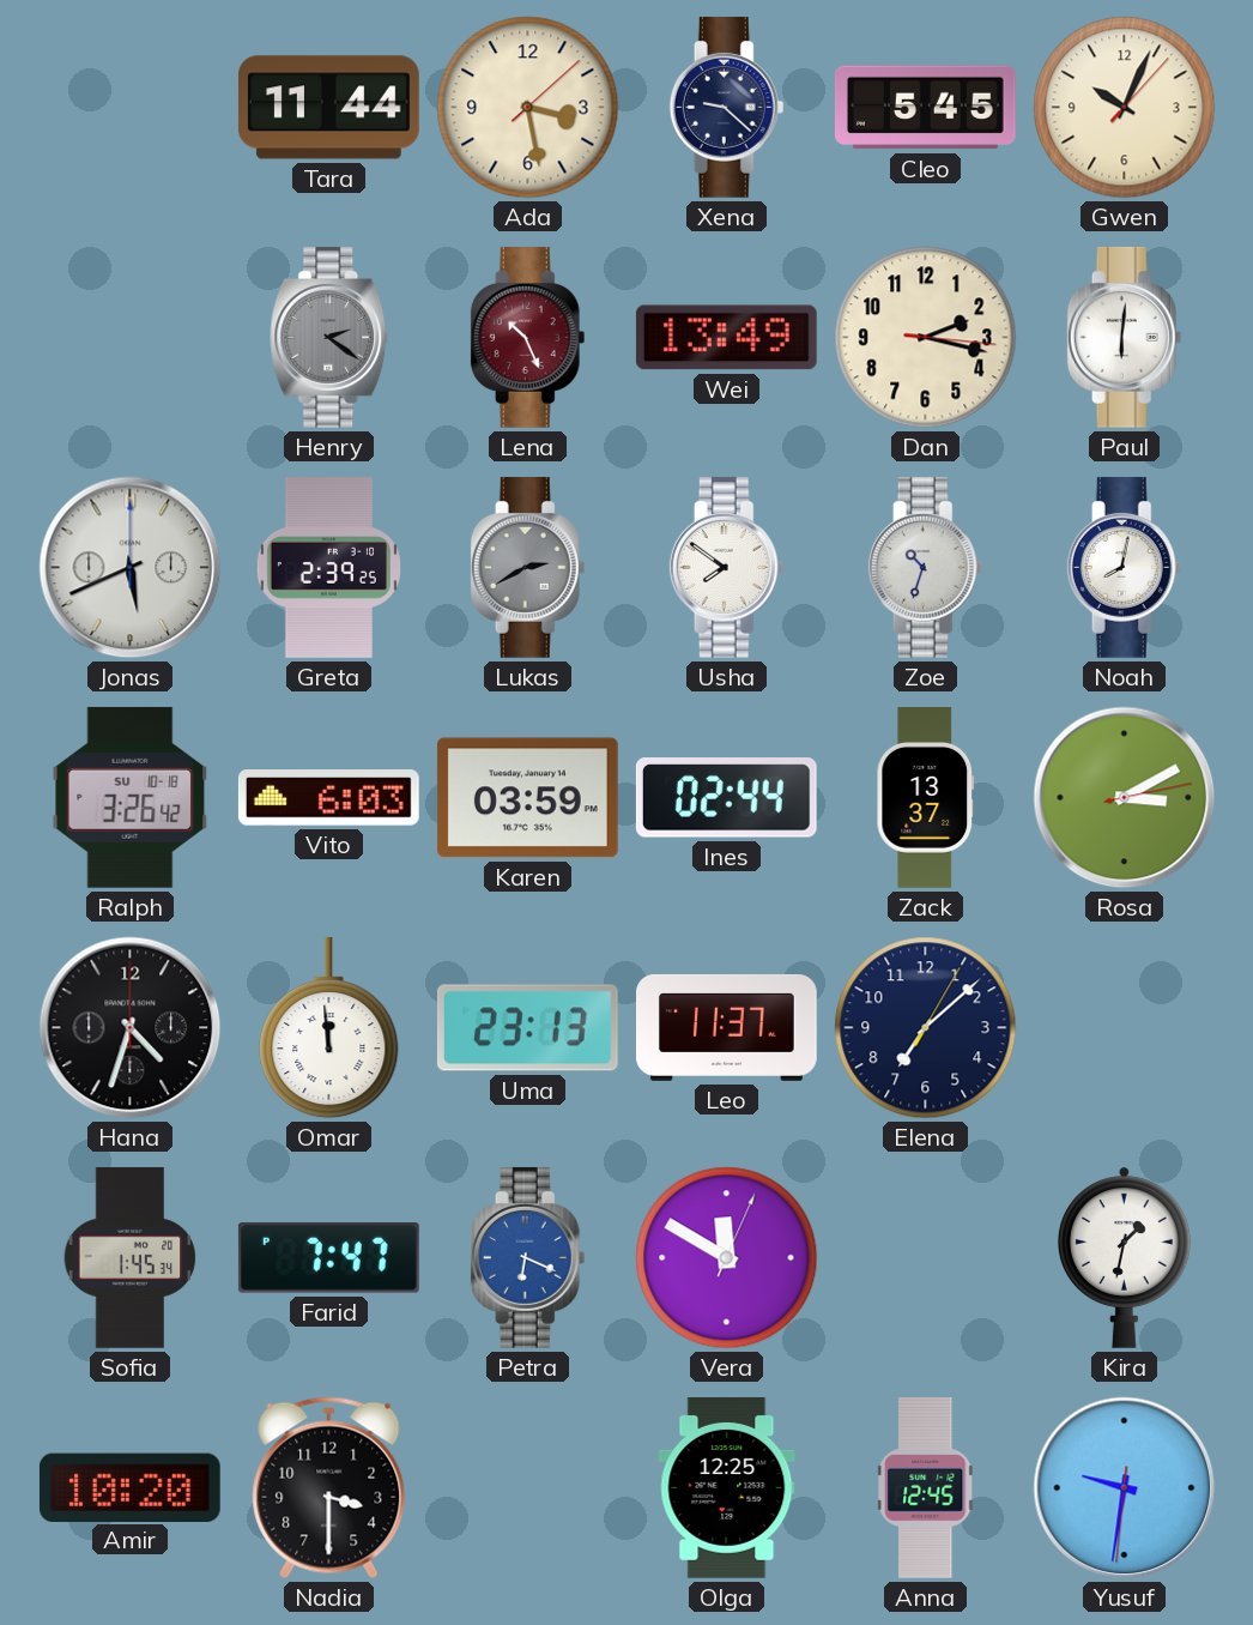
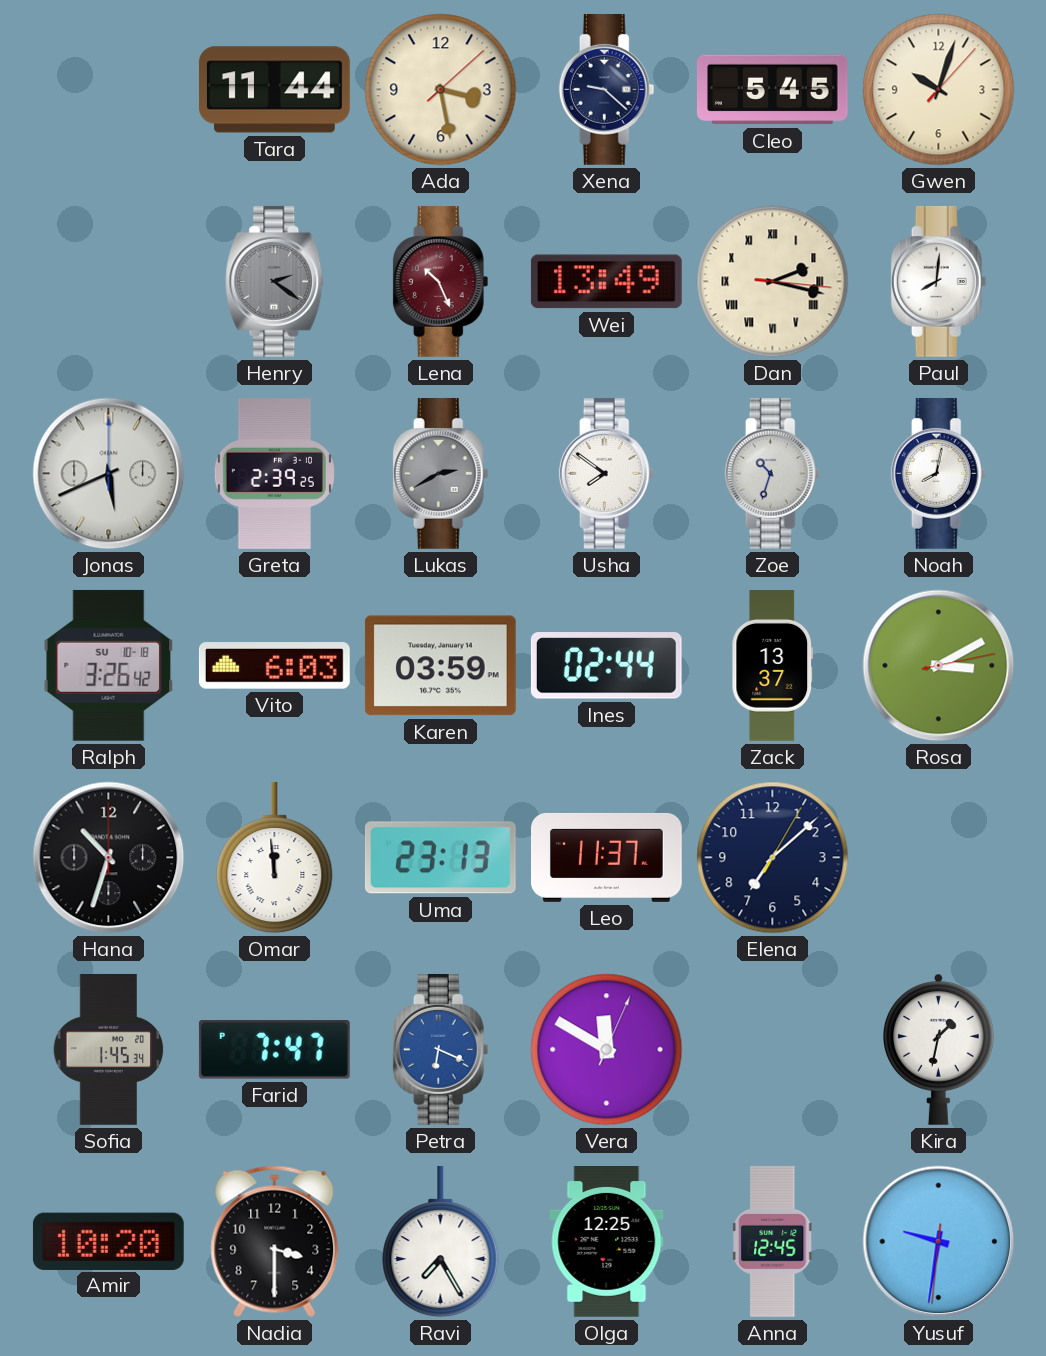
Gwen: 10:04 -> 10:03
Dan numerals: Arabic -> Roman
Paul: 6:01 -> 8:01
Hana: 4:33 -> 10:33
Ravi: none -> 7:25
